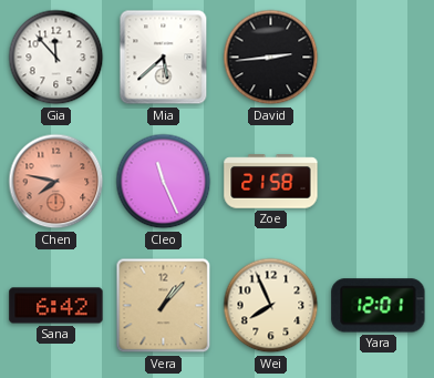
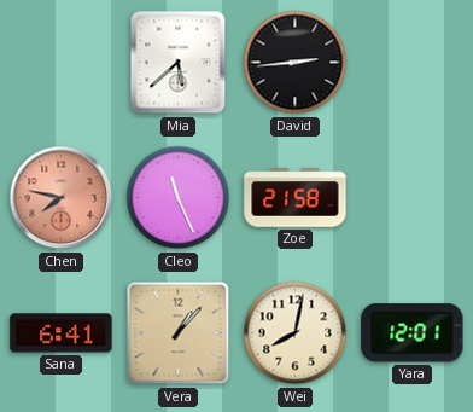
Gia: 11:53 -> none
Sana: 6:42 -> 6:41
Wei: 7:56 -> 8:02
